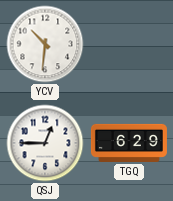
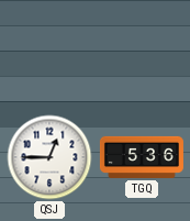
YCV: 10:31 -> none
TGQ: 6:29 -> 5:36
